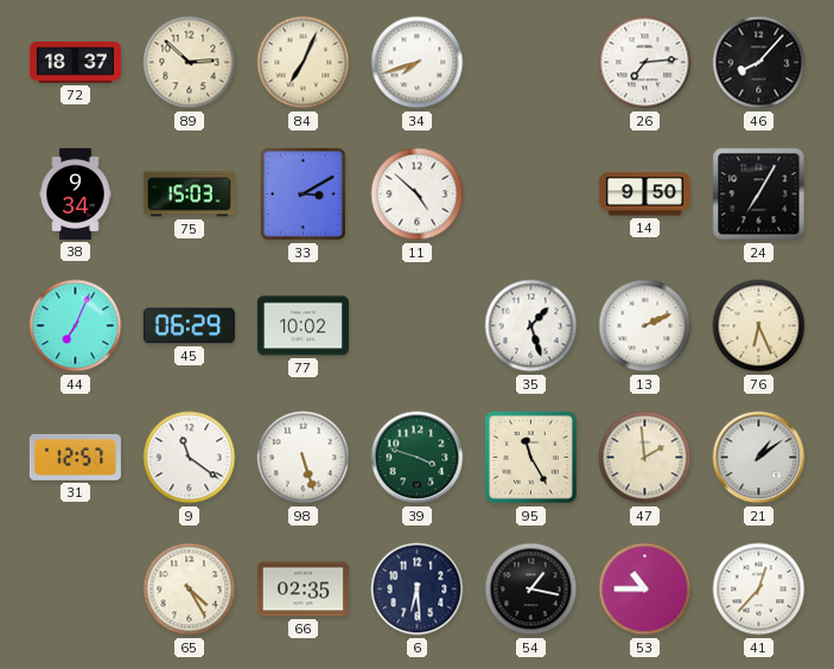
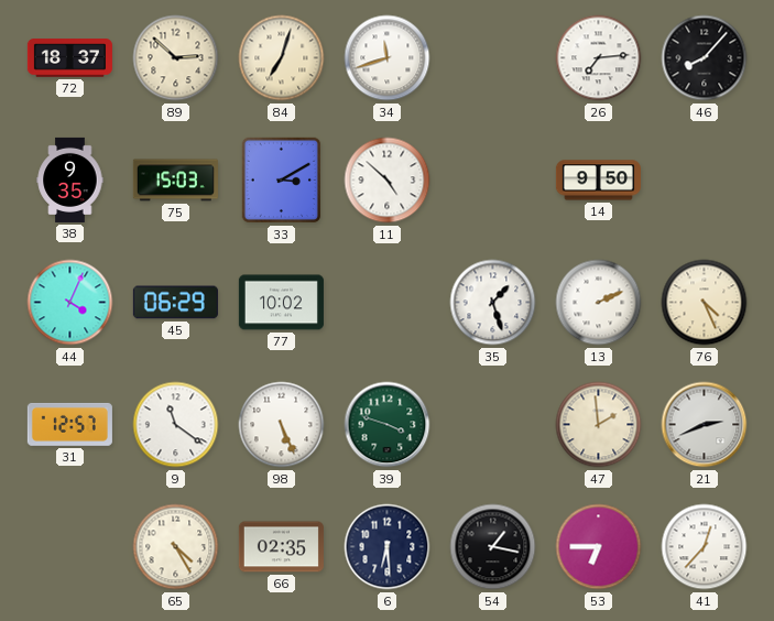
84: 7:04 -> 7:03
34: 7:42 -> 11:42
38: 9:34 -> 9:35
24: 7:05 -> none
44: 7:04 -> 4:04
76: 6:26 -> 4:26
98: 5:27 -> 5:26
95: 11:25 -> none
21: 1:09 -> 2:41
53: 10:45 -> 6:45
